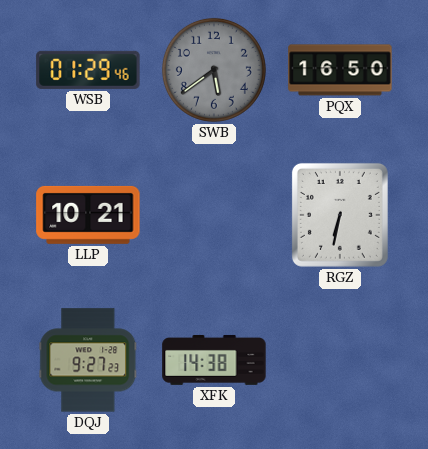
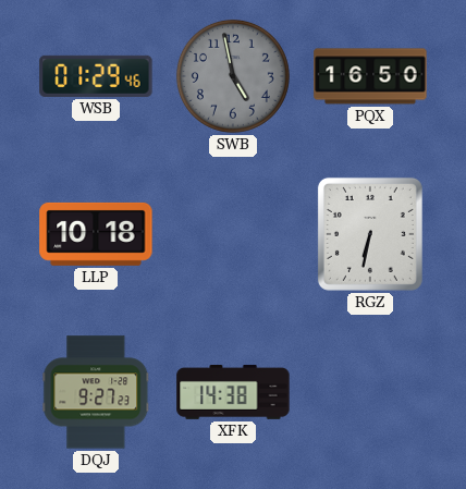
SWB: 5:39 -> 4:58
LLP: 10:21 -> 10:18
